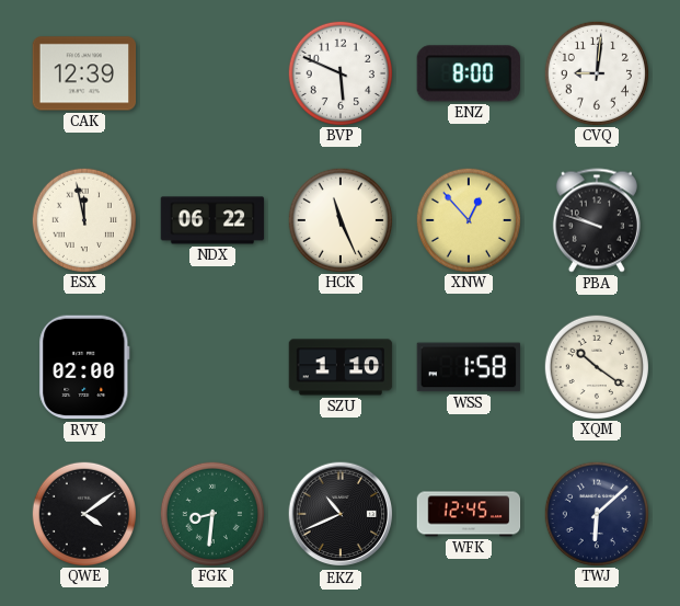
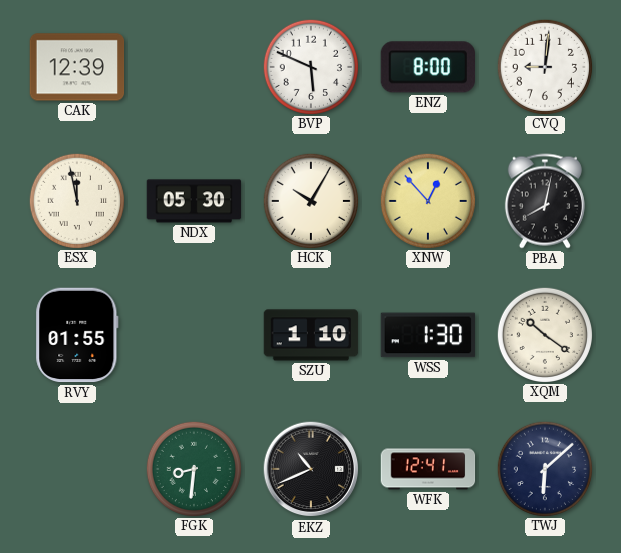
NDX: 06:22 -> 05:30
HCK: 11:26 -> 10:05
PBA: 9:48 -> 8:02
RVY: 02:00 -> 01:55
WSS: 1:58 -> 1:30
QWE: 4:09 -> none
WFK: 12:45 -> 12:41
